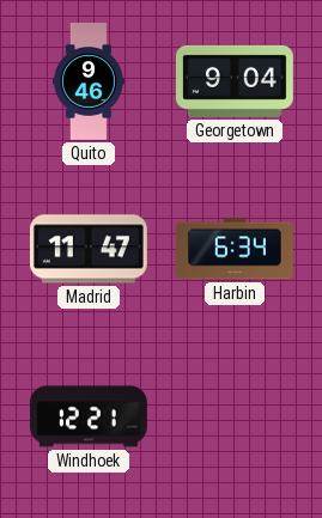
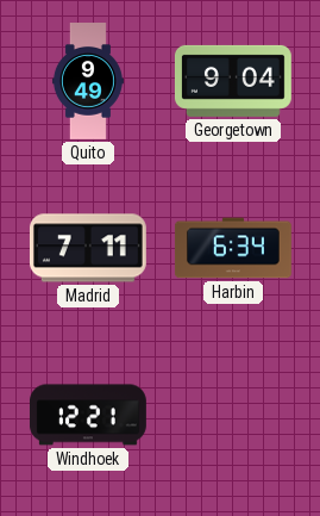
Quito: 9:46 -> 9:49
Madrid: 11:47 -> 7:11
